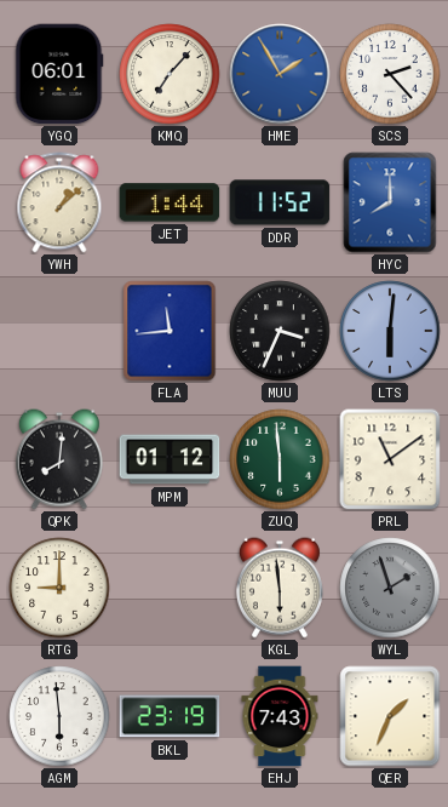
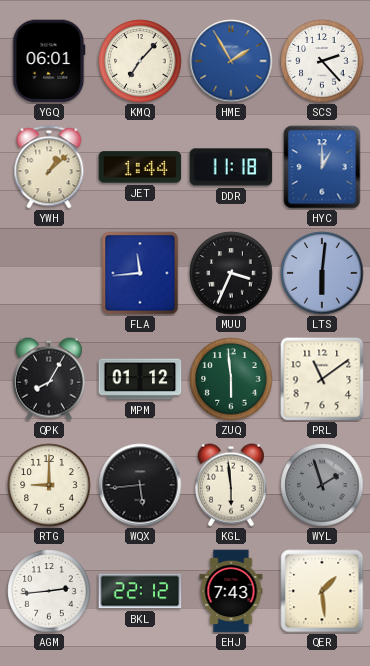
DDR: 11:52 -> 11:18
HYC: 8:00 -> 1:00
QPK: 8:01 -> 8:05
WQX: none -> 5:44
AGM: 5:59 -> 2:44
BKL: 23:19 -> 22:12
QER: 1:34 -> 1:29
